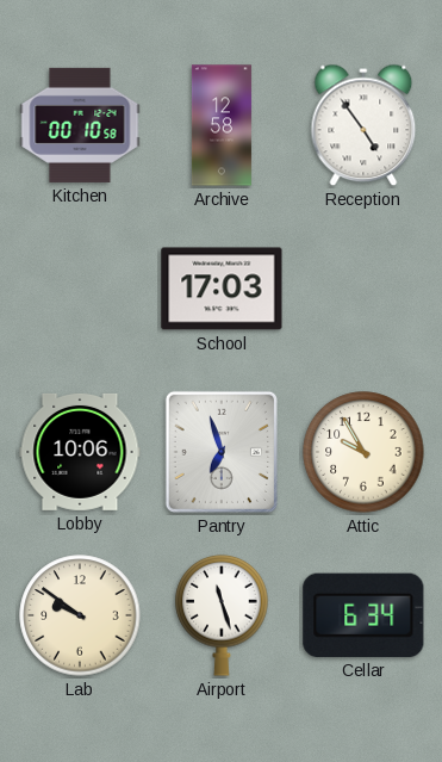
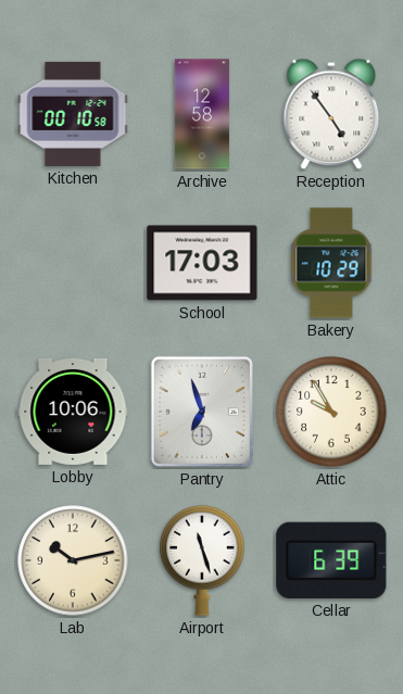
Bakery: none -> 10:29
Lab: 9:51 -> 10:13
Cellar: 6:34 -> 6:39
